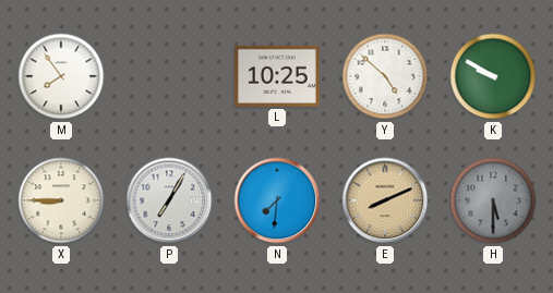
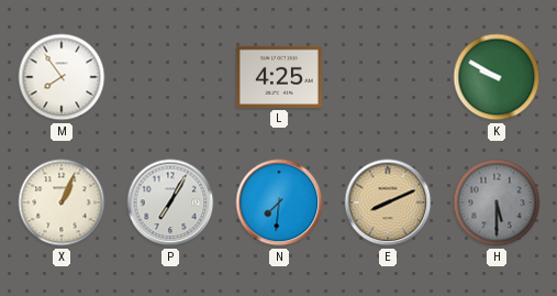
L: 10:25 -> 4:25
Y: 4:52 -> none
X: 8:45 -> 1:04
